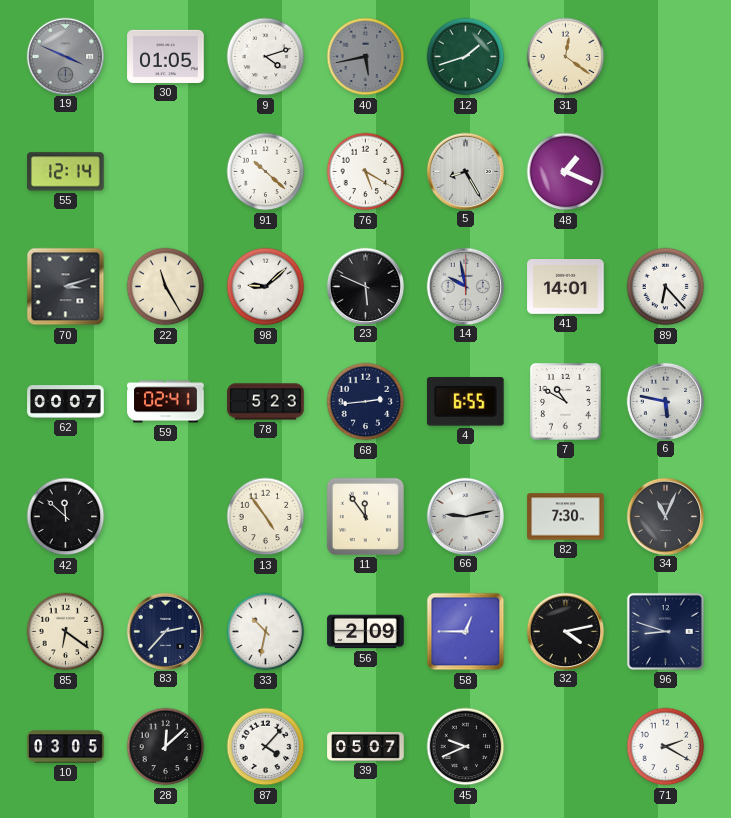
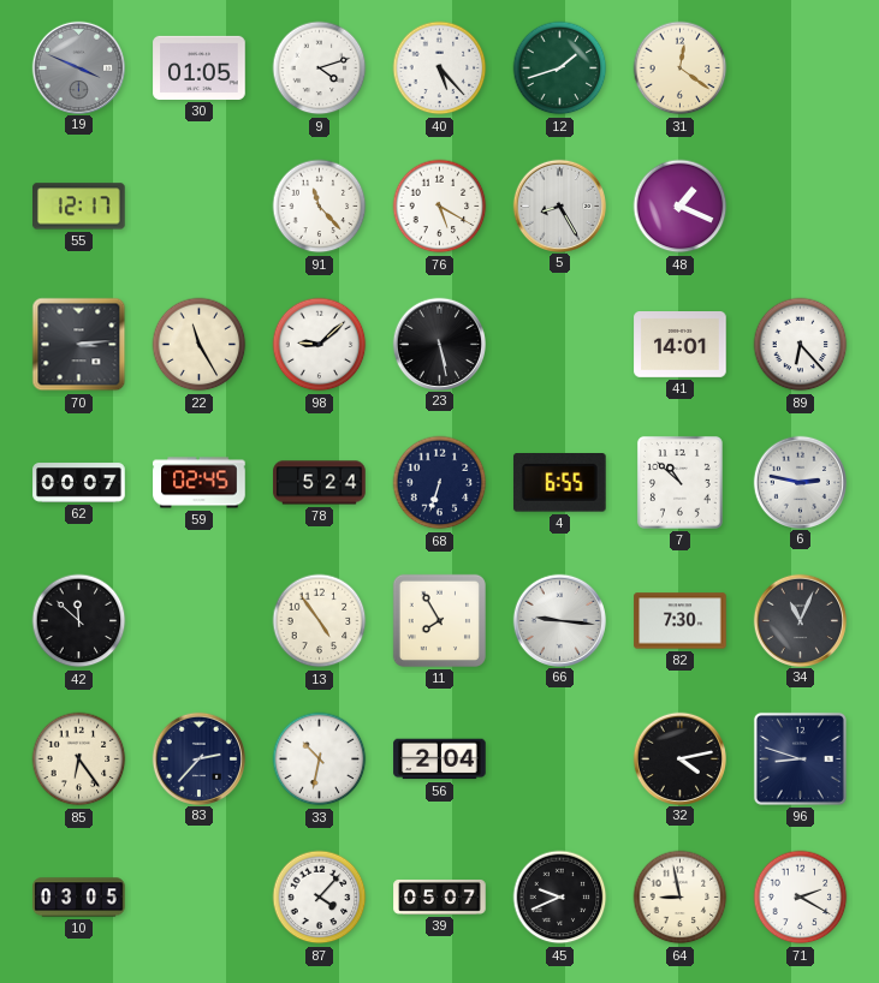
40: 5:43 -> 5:23
40 dial: grey -> white
55: 12:14 -> 12:17
91: 10:22 -> 11:23
70: 3:12 -> 3:14
23: 5:49 -> 5:28
14: 9:58 -> none
59: 02:41 -> 02:45
78: 5:23 -> 5:24
68: 2:44 -> 6:33
7: 10:50 -> 10:52
6: 5:47 -> 2:47
11: 11:54 -> 7:55
66: 9:13 -> 9:16
85: 6:21 -> 6:24
56: 2:09 -> 2:04
58: 12:45 -> none
28: 12:08 -> none
64: none -> 8:58
